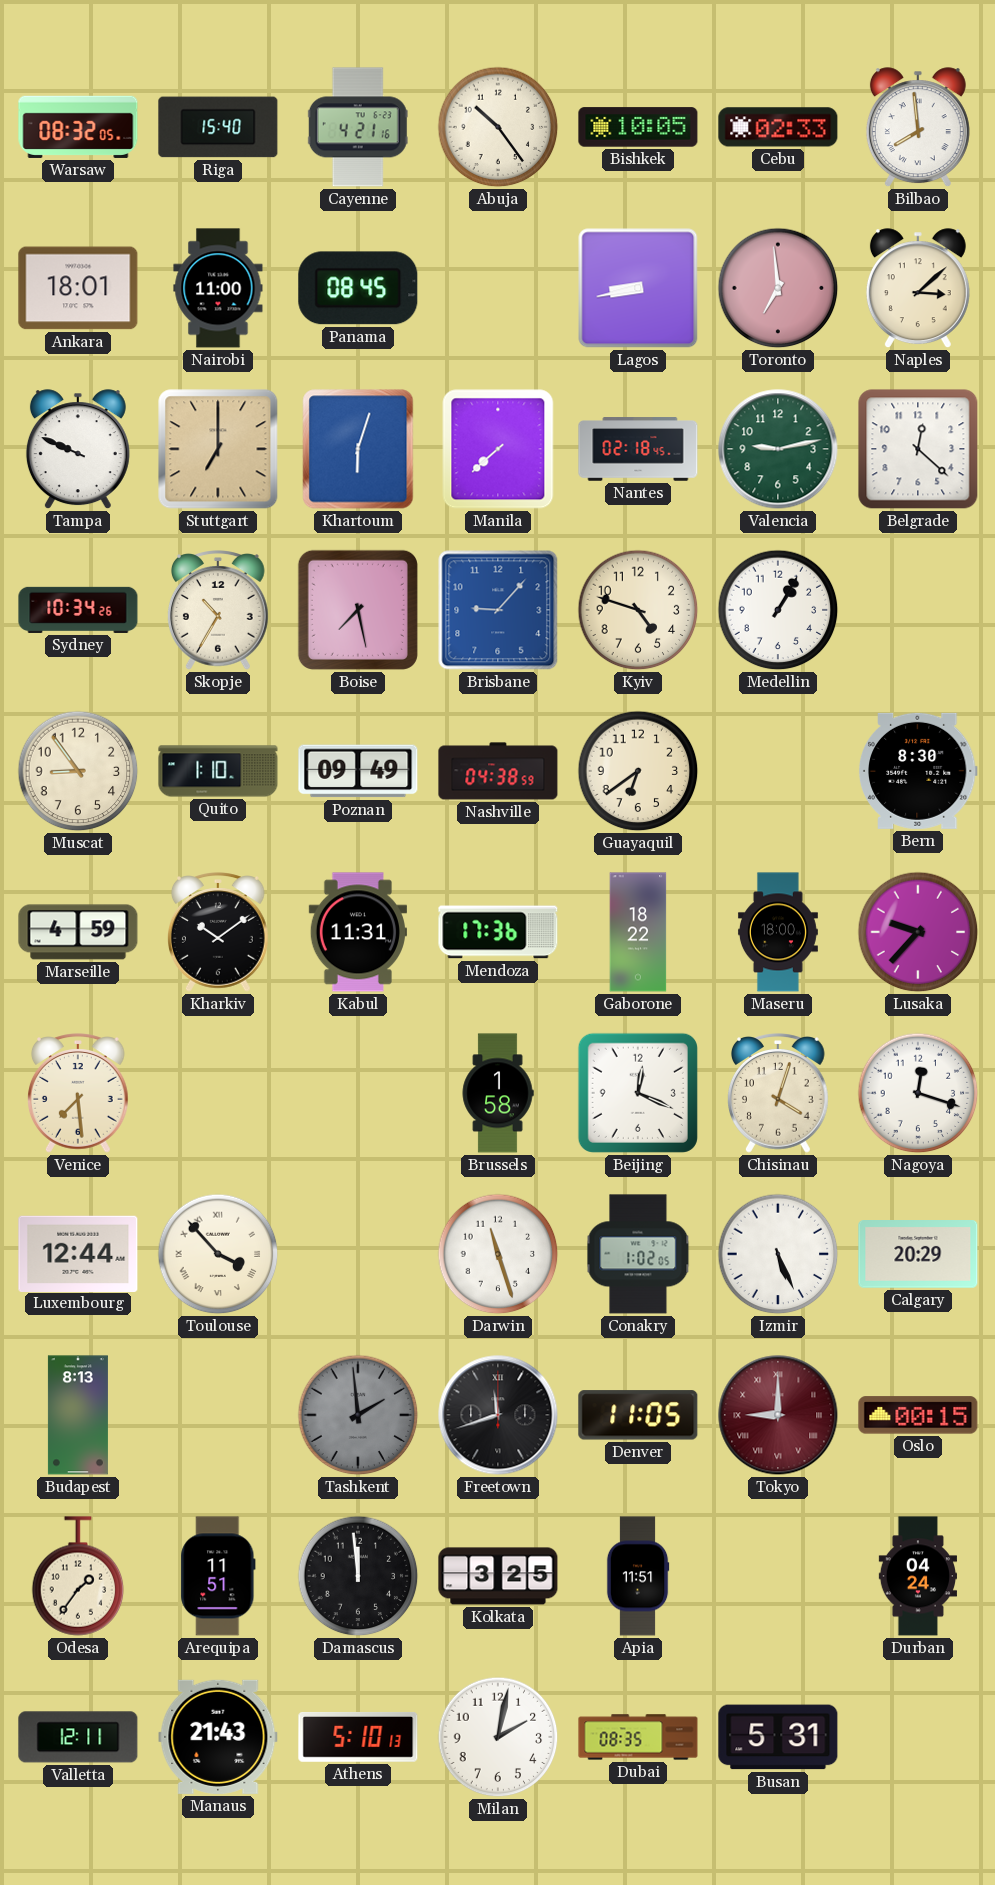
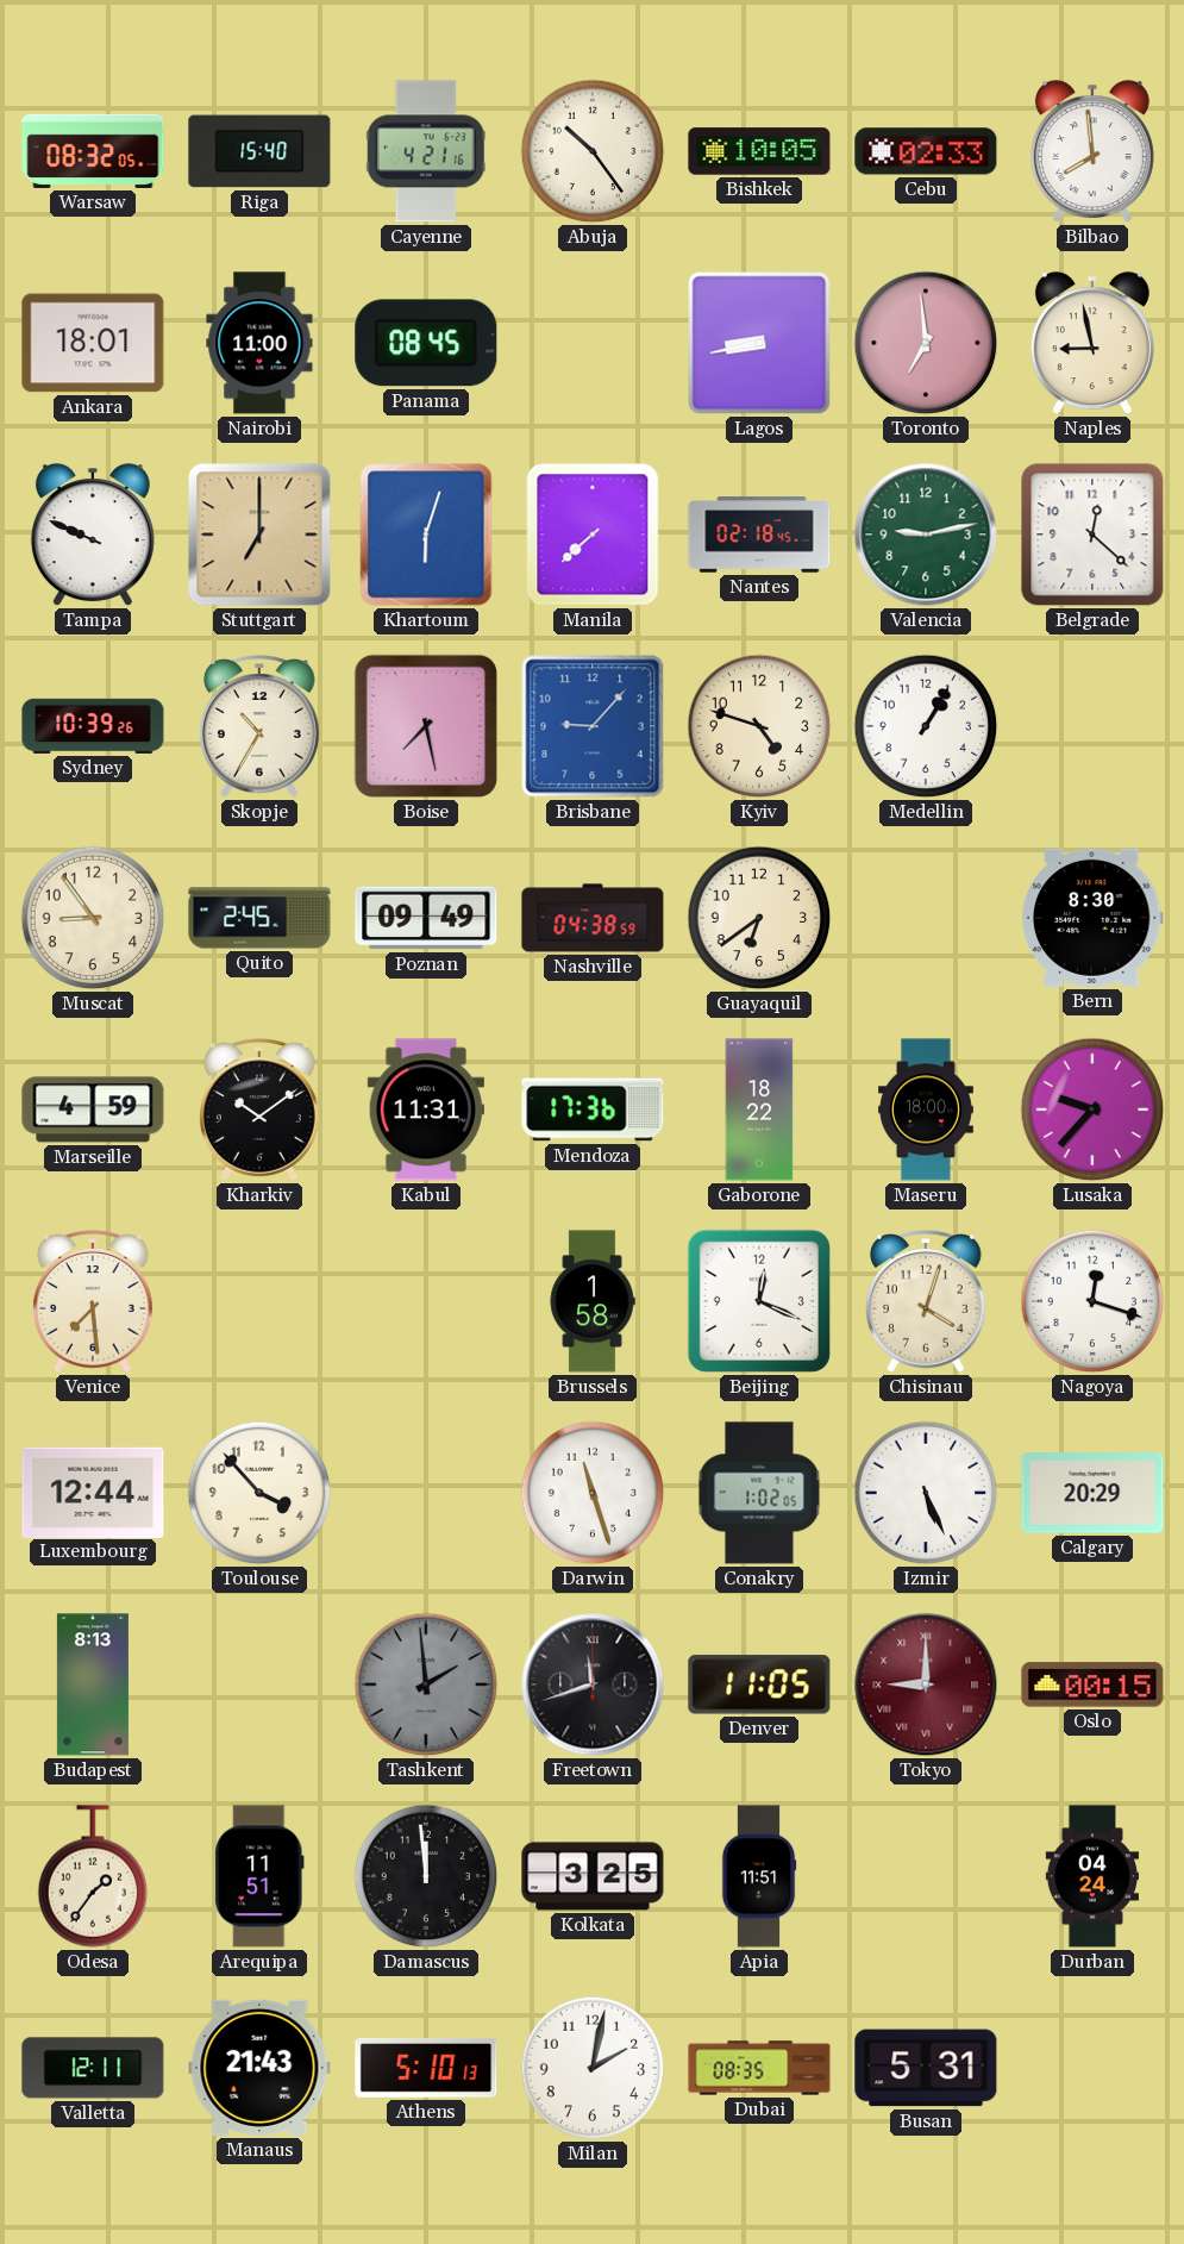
Naples: 3:08 -> 8:58
Sydney: 10:34 -> 10:39
Quito: 1:10 -> 2:45
Toulouse numerals: Roman -> Arabic
